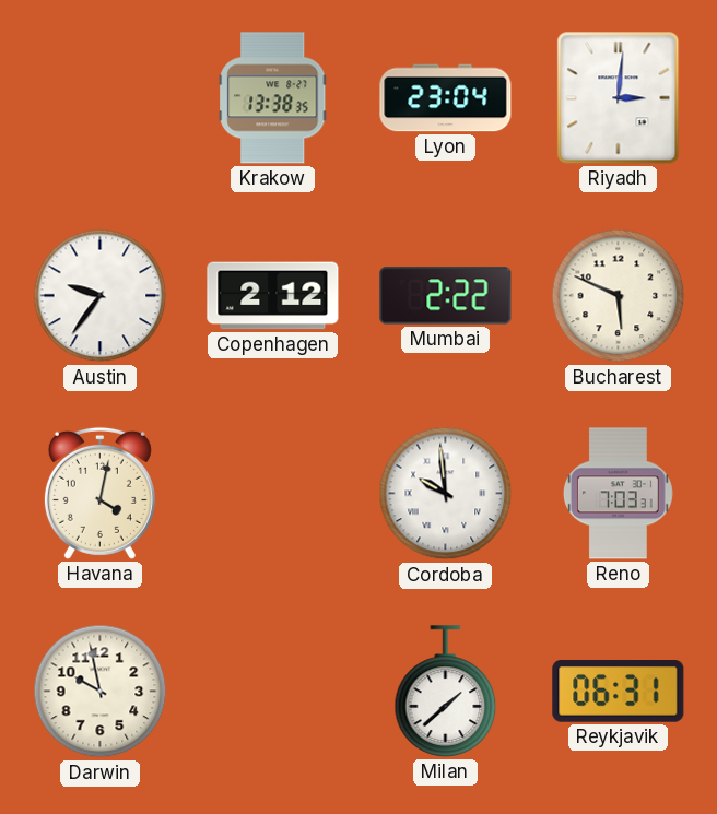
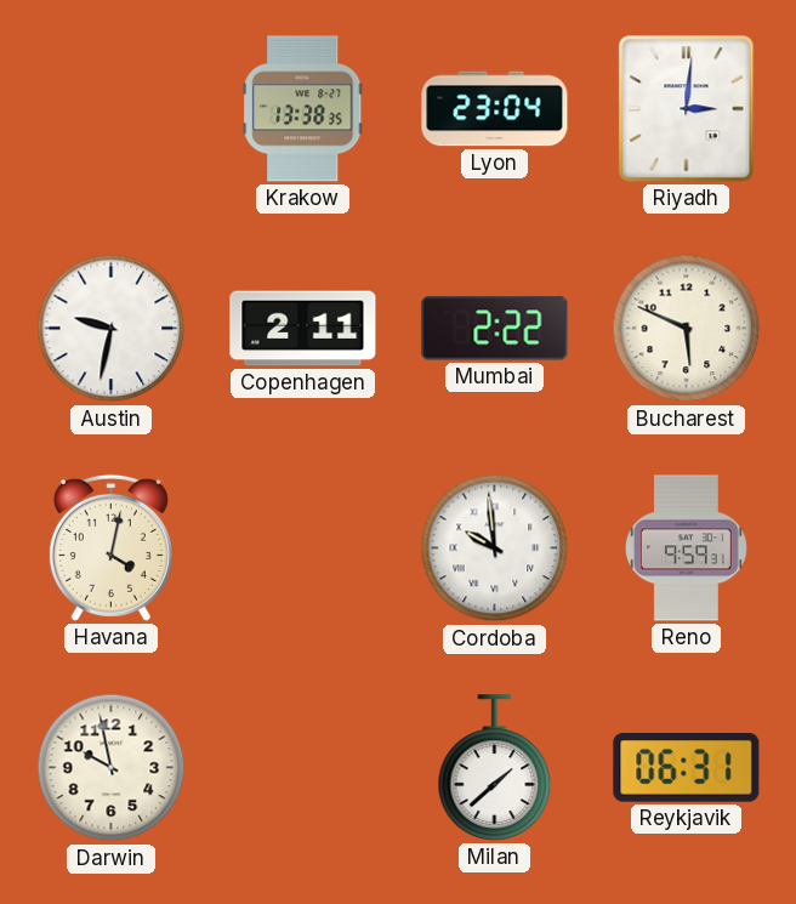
Austin: 9:36 -> 9:32
Copenhagen: 2:12 -> 2:11
Reno: 7:03 -> 9:59
